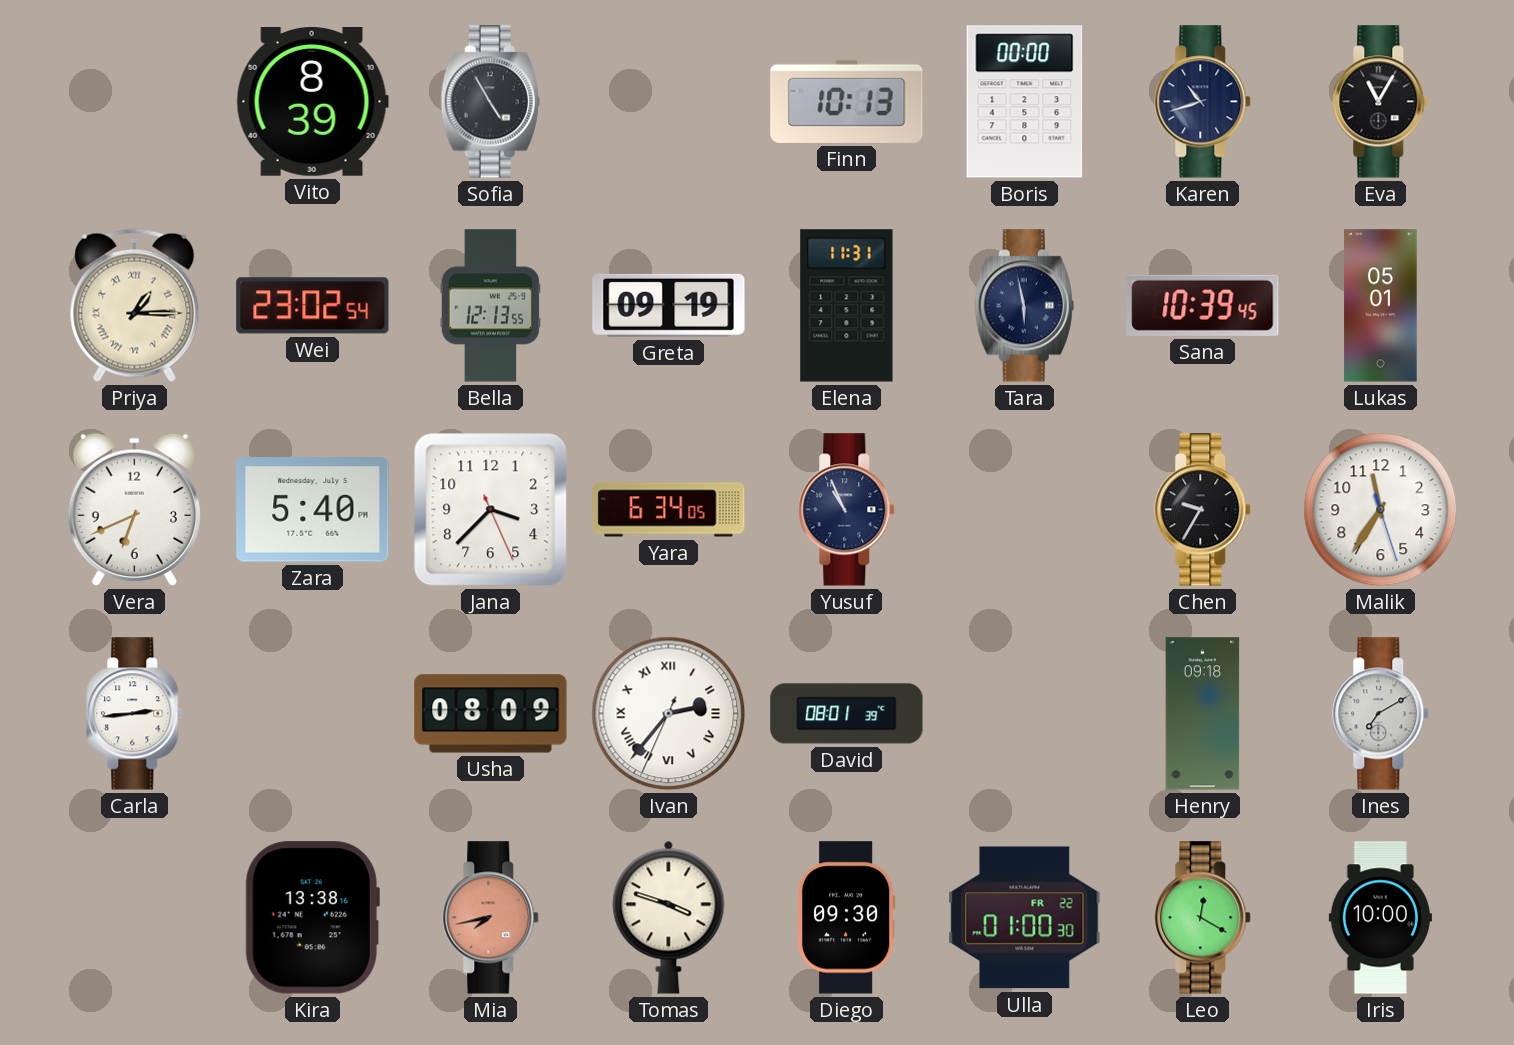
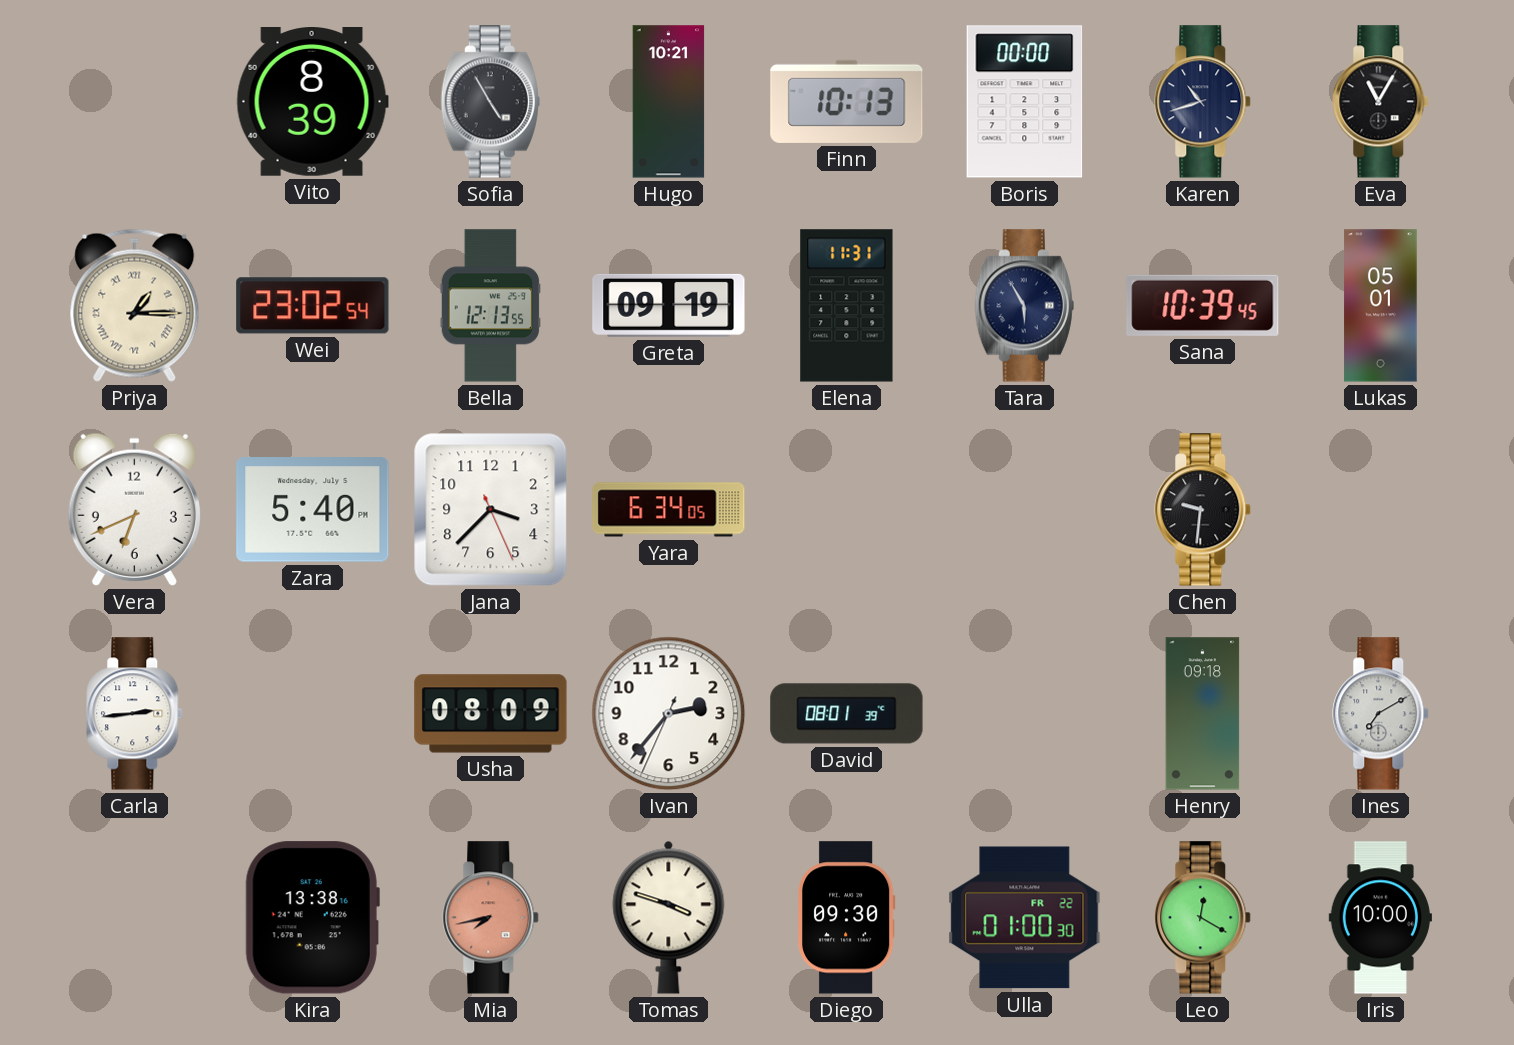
Hugo: none -> 10:21
Tara: 5:58 -> 5:55
Yusuf: 10:56 -> none
Chen: 9:35 -> 9:31
Malik: 11:35 -> none
Ivan numerals: Roman -> Arabic
